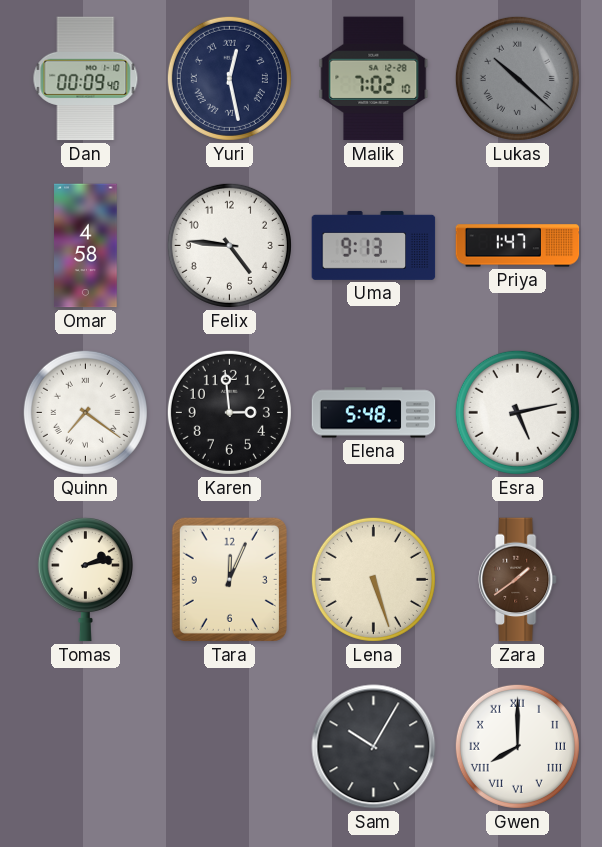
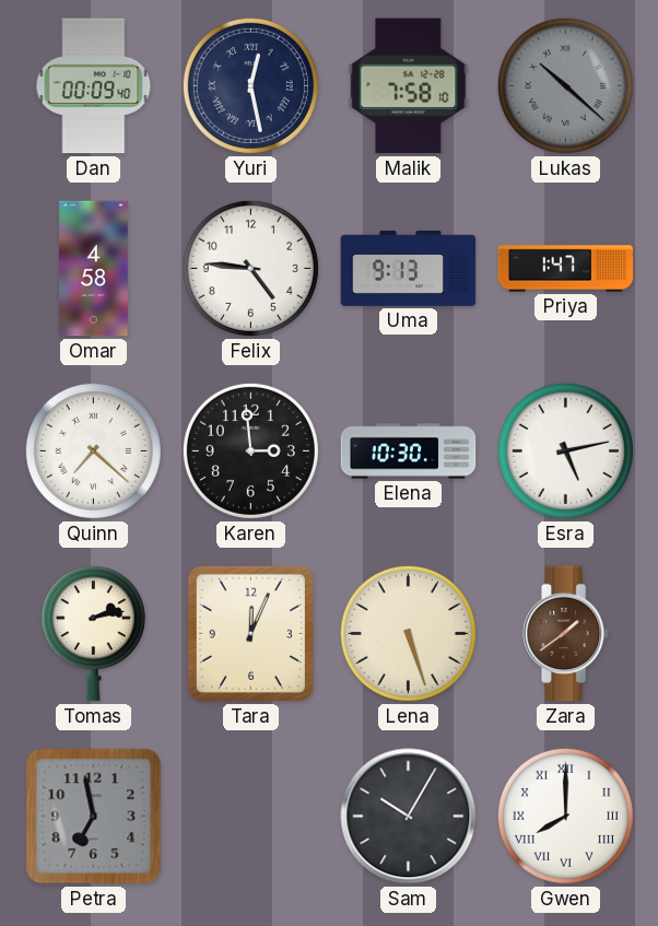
Malik: 7:02 -> 7:58
Quinn: 7:21 -> 7:22
Elena: 5:48 -> 10:30
Petra: none -> 6:58
